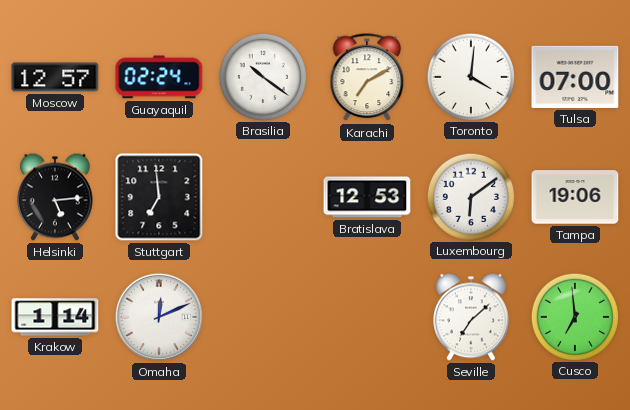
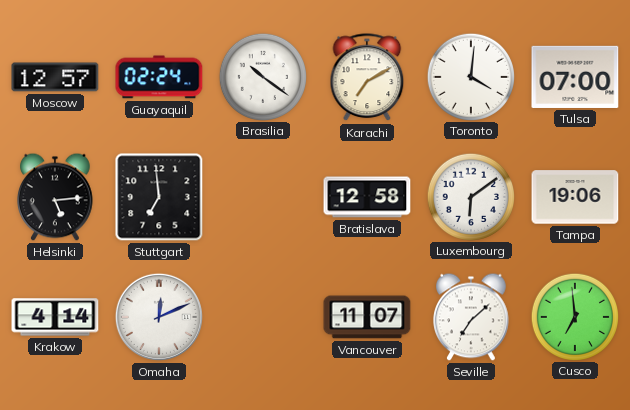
Bratislava: 12:53 -> 12:58
Krakow: 1:14 -> 4:14
Vancouver: none -> 11:07
